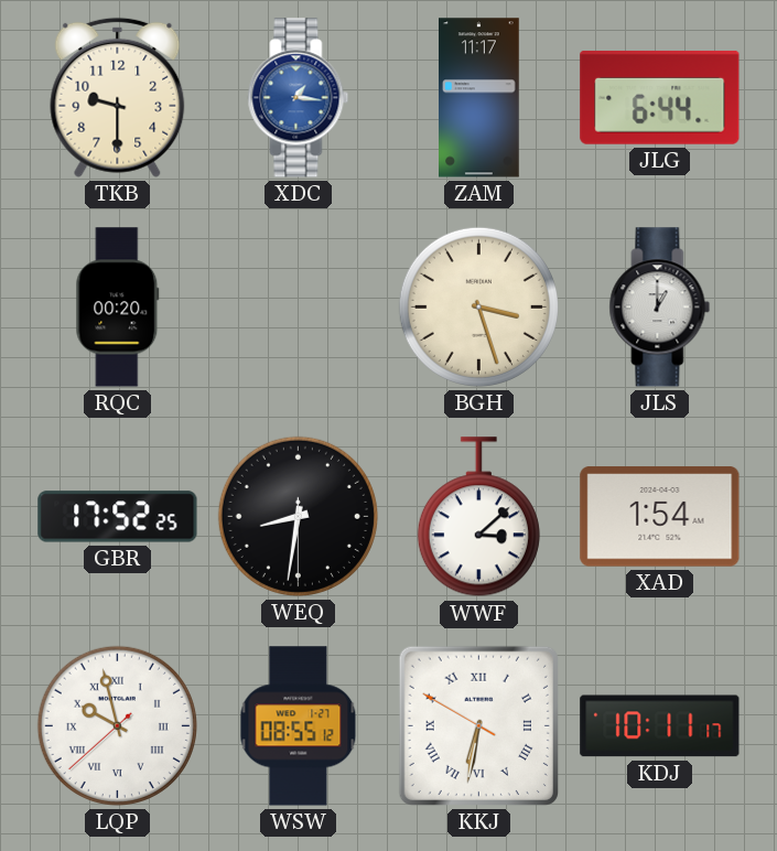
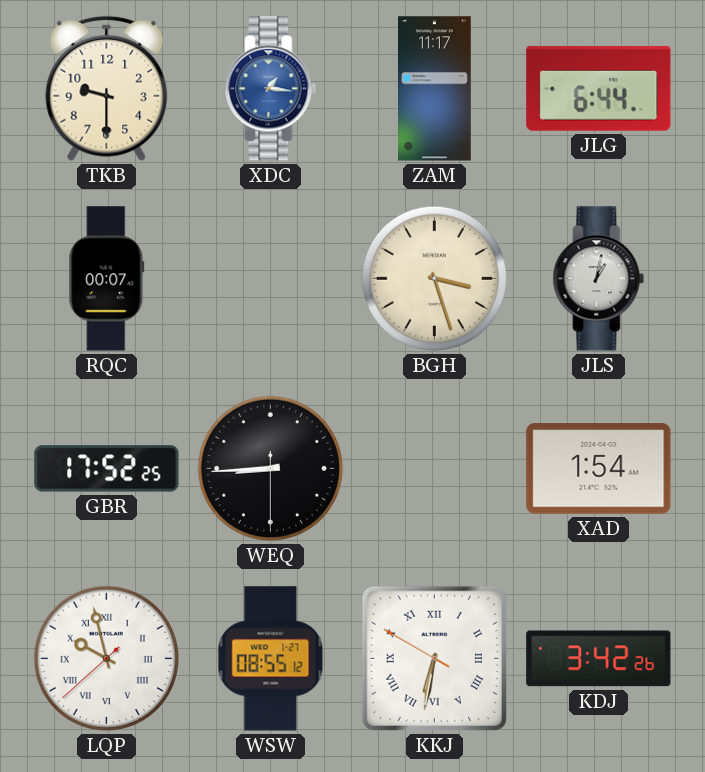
RQC: 00:20 -> 00:07
JLS: 1:00 -> 1:02
WEQ: 8:31 -> 8:44
WWF: 3:08 -> none
KDJ: 10:11 -> 3:42
